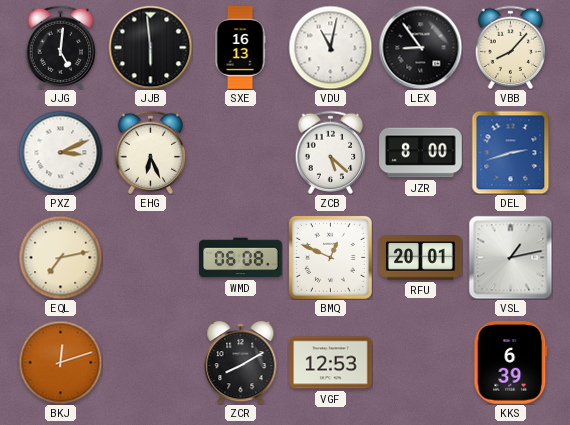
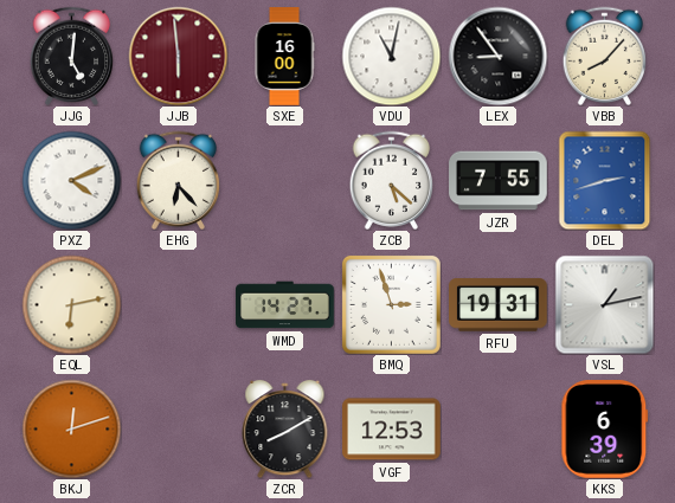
JJB dial: black -> burgundy
SXE: 16:13 -> 16:00
PXZ: 3:11 -> 4:11
EHG: 6:26 -> 6:23
JZR: 8:00 -> 7:55
EQL: 7:13 -> 6:13
WMD: 06:08 -> 14:27
BMQ: 12:49 -> 2:57
RFU: 20:01 -> 19:31
